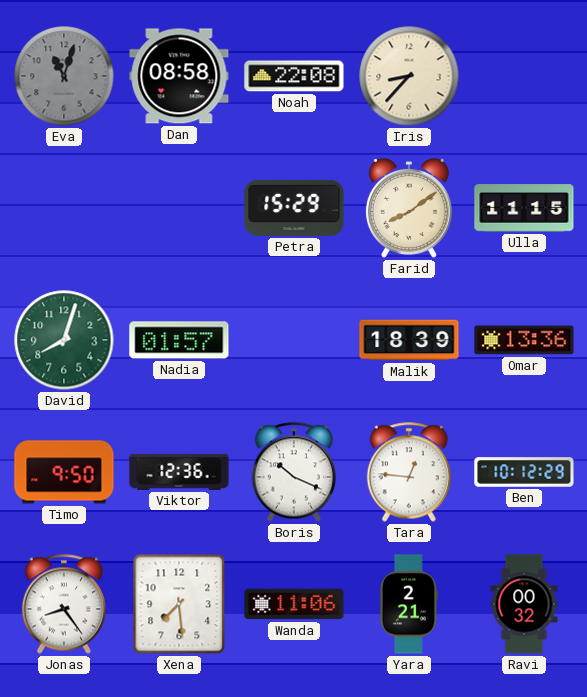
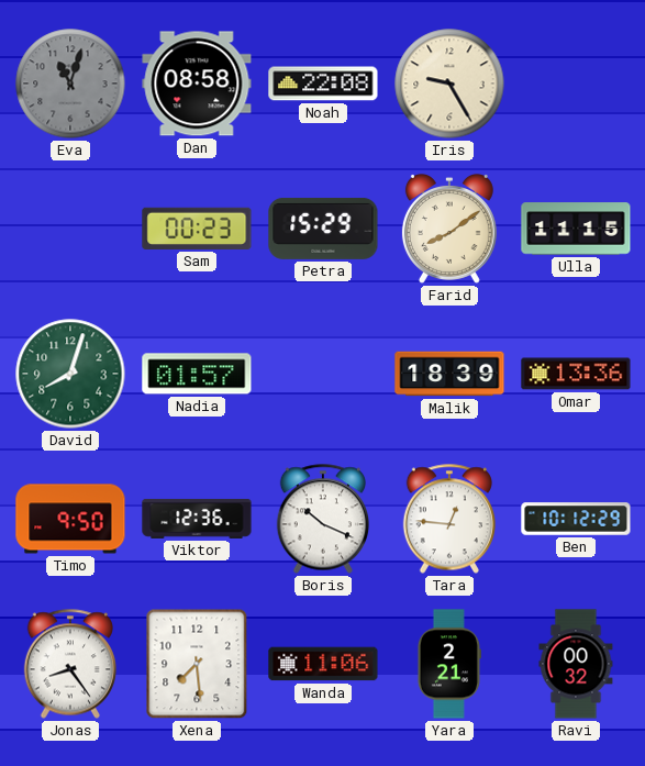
Iris: 8:37 -> 9:25
Sam: none -> 00:23
